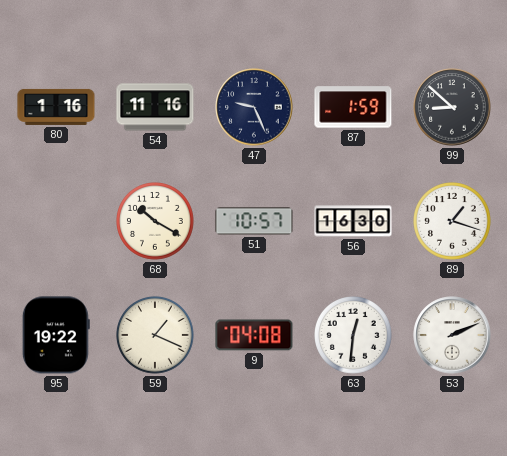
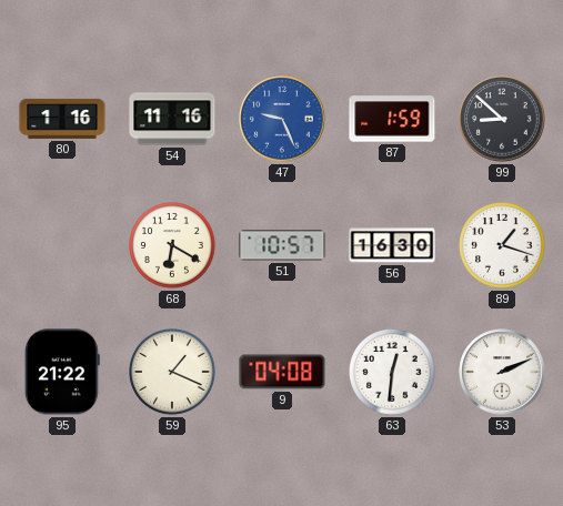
47 dial: navy -> blue
68: 10:20 -> 6:20
95: 19:22 -> 21:22
